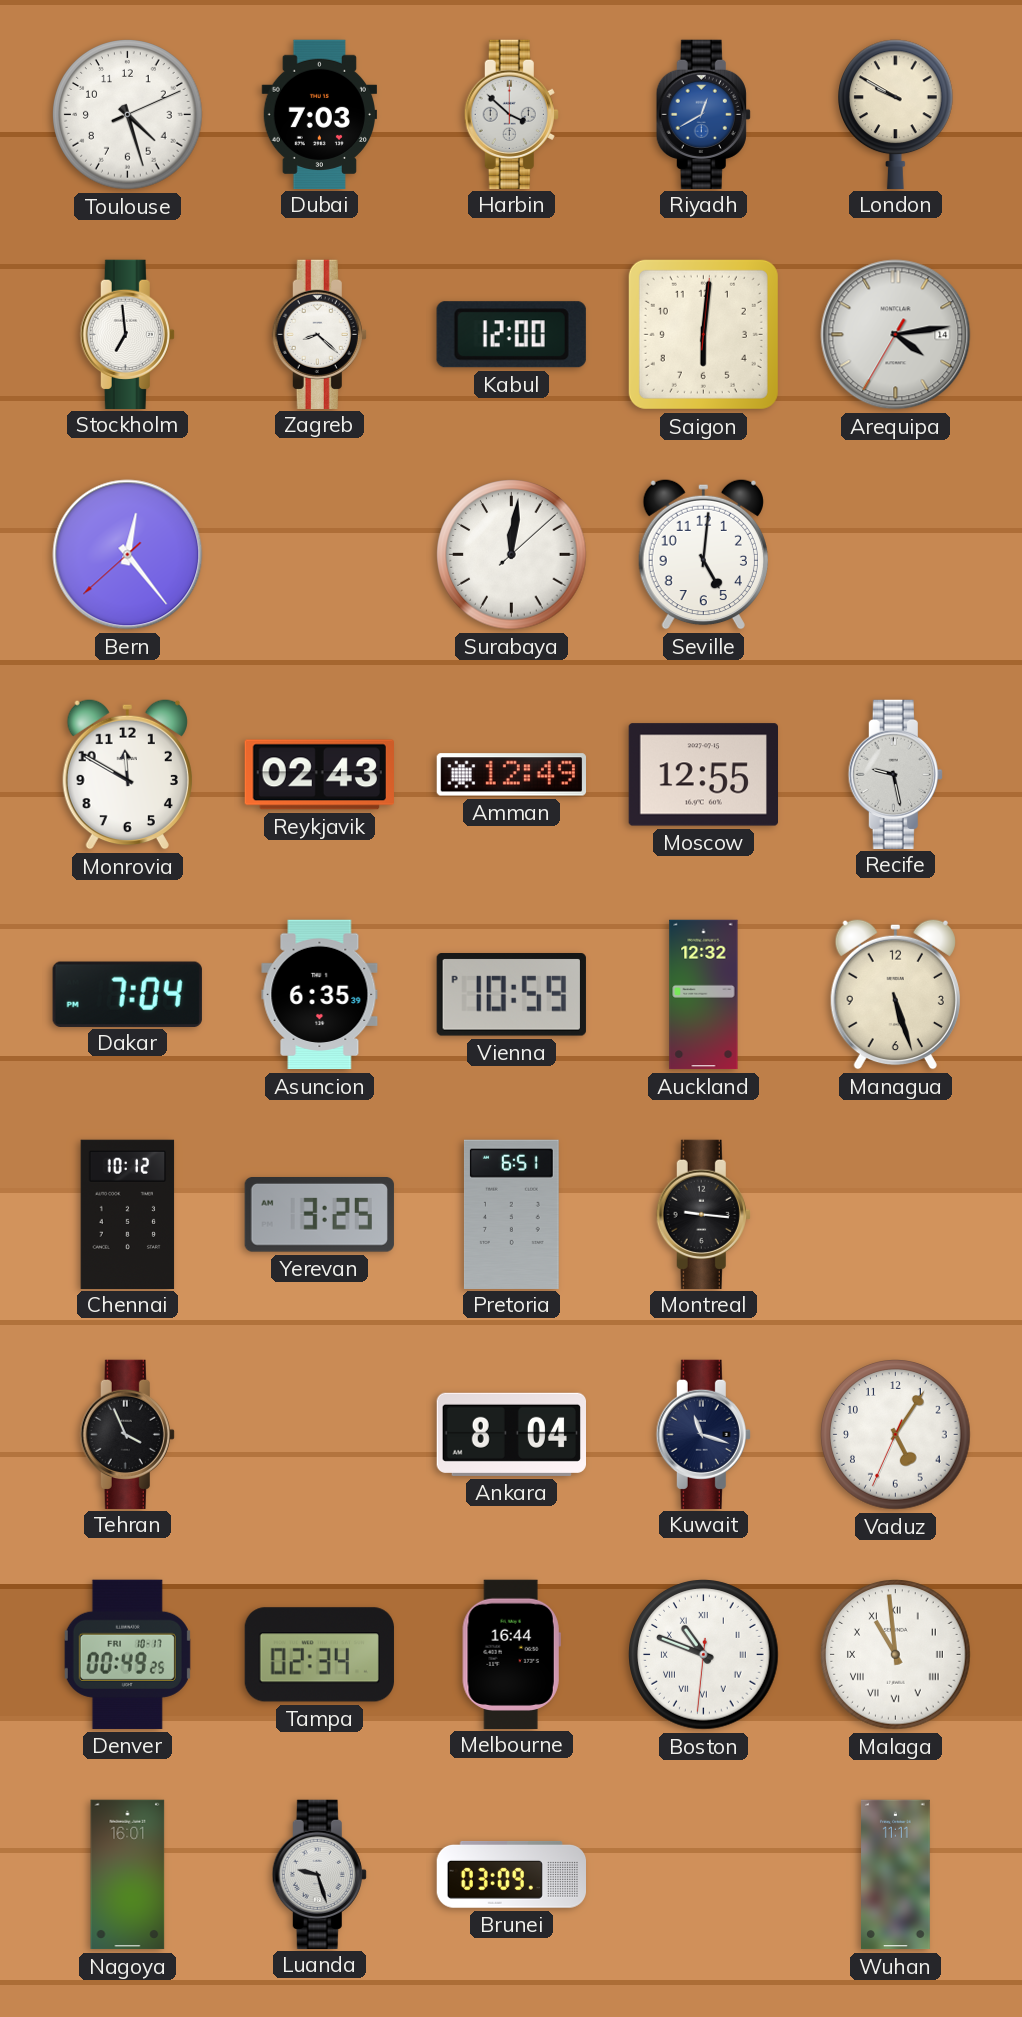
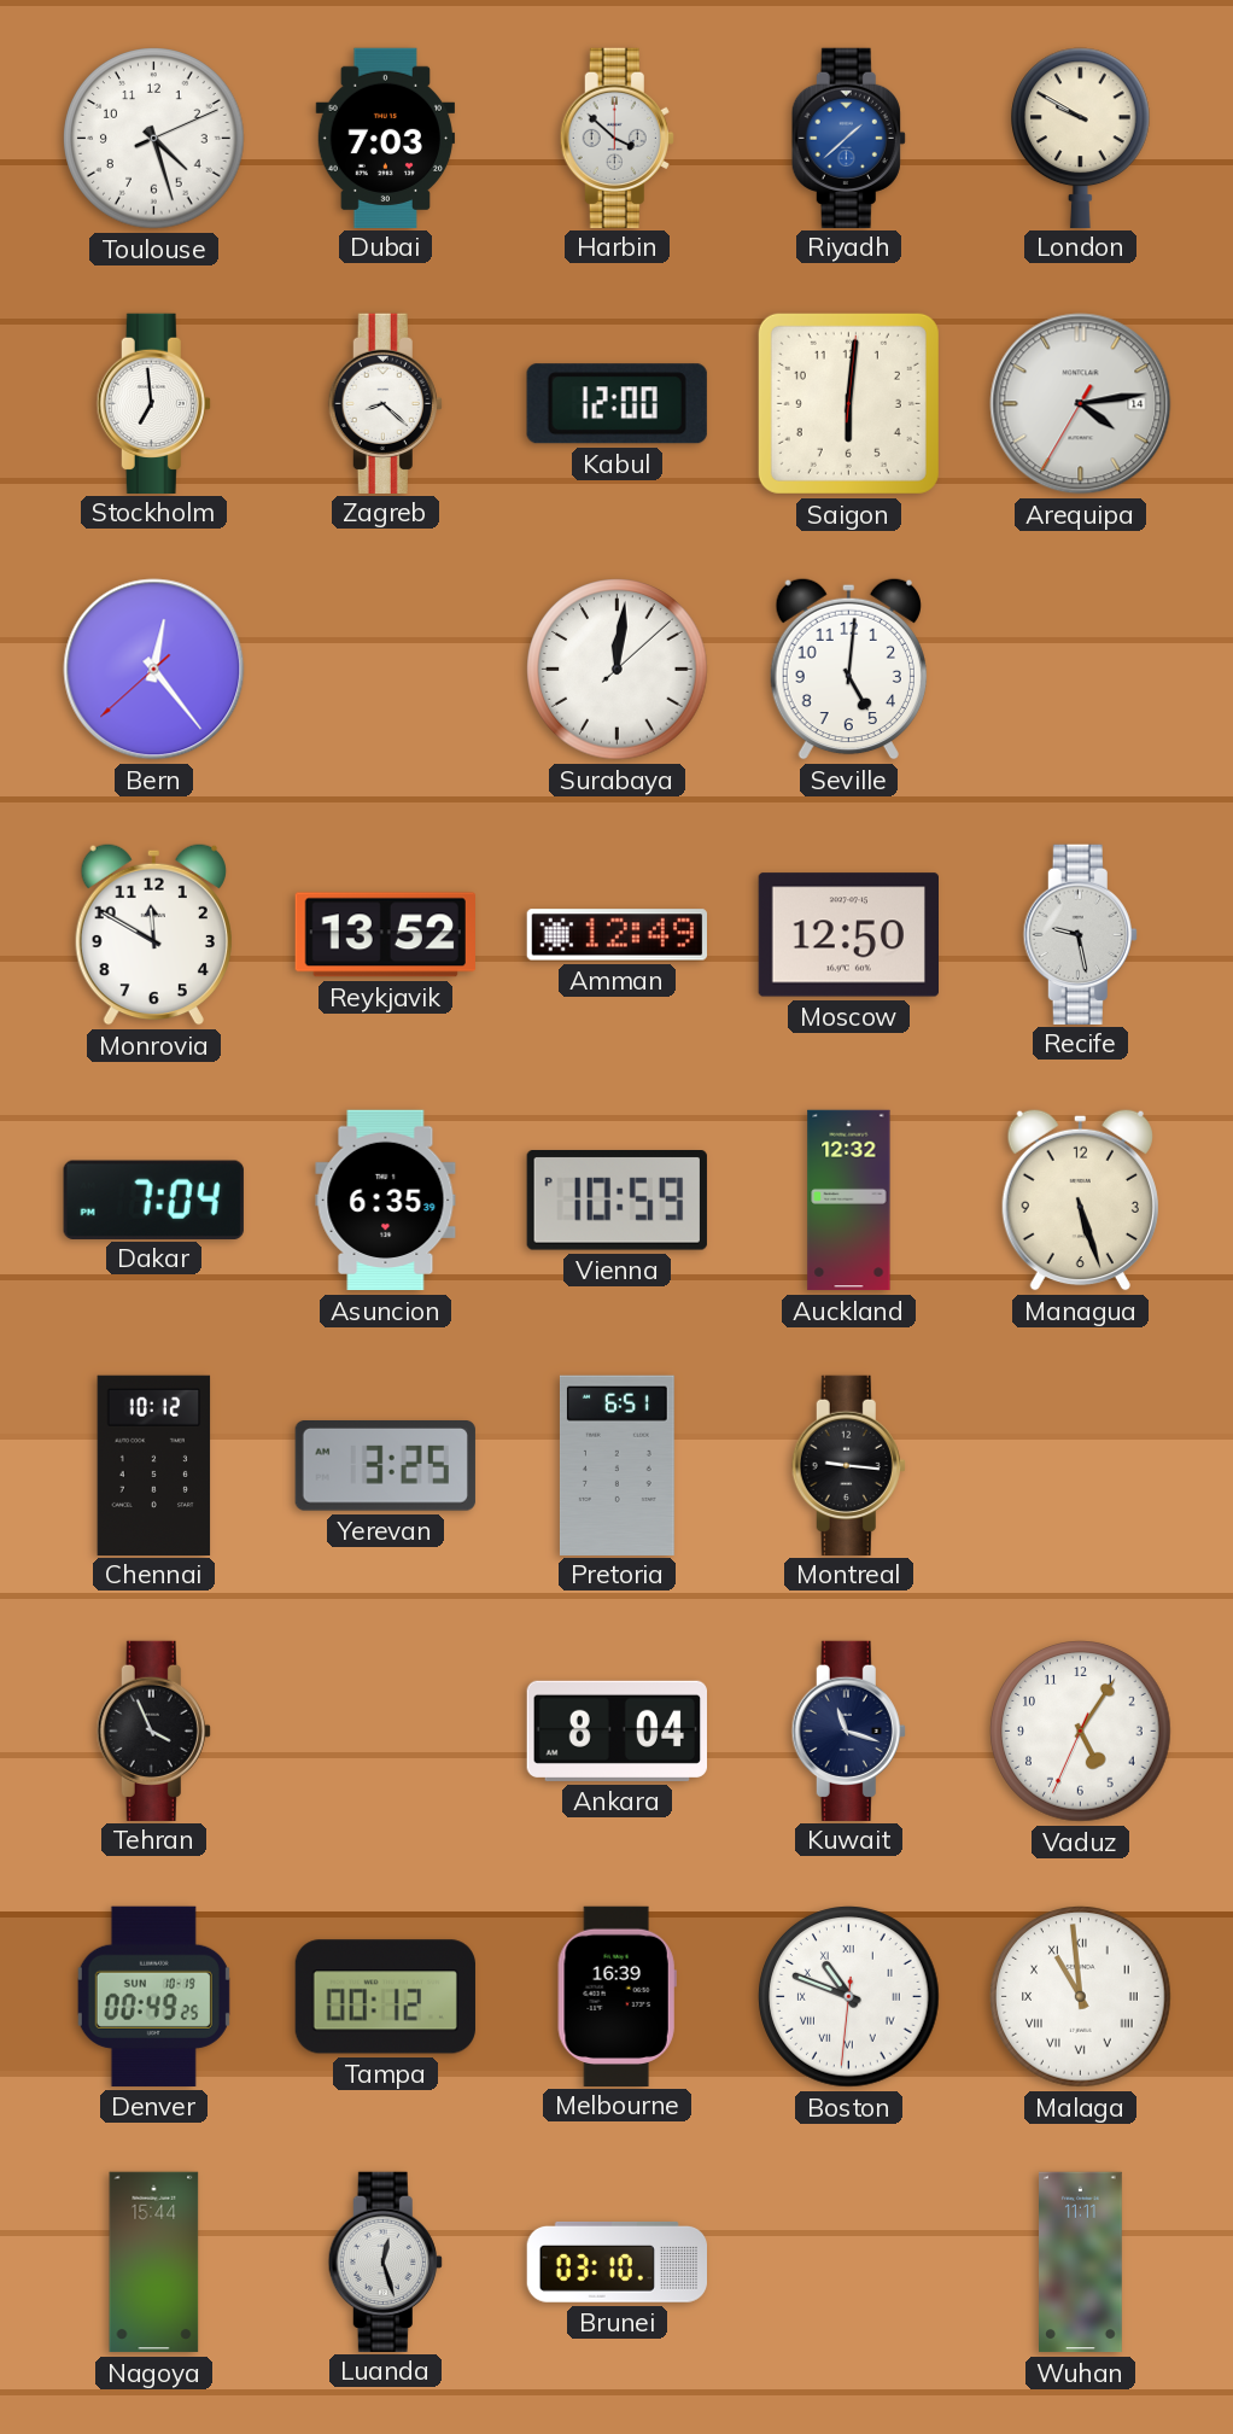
Riyadh: 12:40 -> 1:38
Reykjavik: 02:43 -> 13:52
Moscow: 12:55 -> 12:50
Denver date: FRI 10-17 -> SUN 10-19
Tampa: 02:34 -> 00:12
Melbourne: 16:44 -> 16:39
Nagoya: 16:01 -> 15:44
Luanda: 9:27 -> 12:27
Brunei: 03:09 -> 03:10
